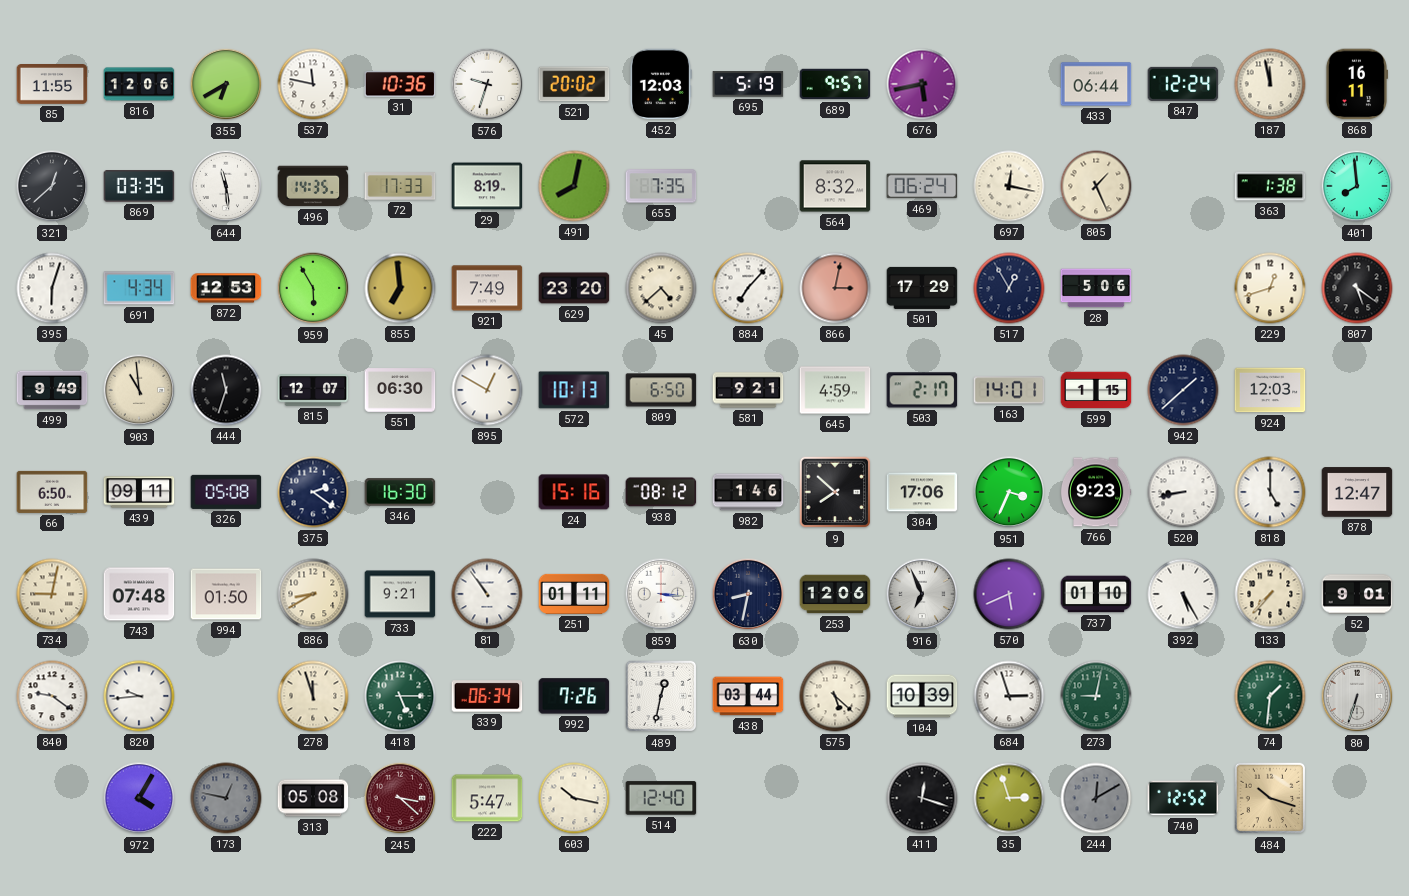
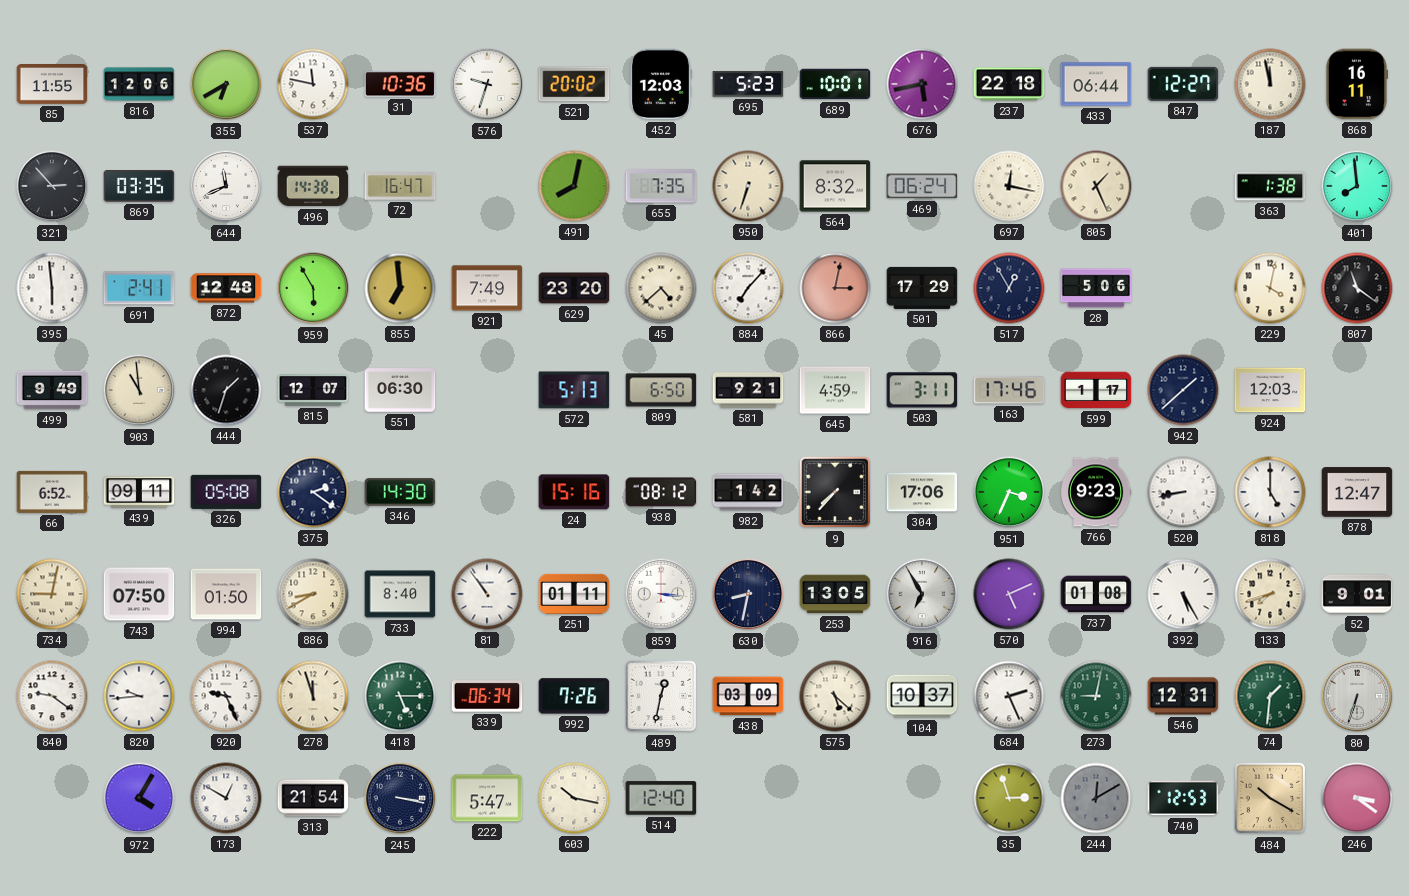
695: 5:19 -> 5:23
689: 9:57 -> 10:01
237: none -> 22:18
847: 12:24 -> 12:27
321: 12:38 -> 2:53
644: 11:29 -> 11:41
496: 14:35 -> 14:38
72: 17:33 -> 16:47
29: 8:19 -> none
950: none -> 6:33
395: 6:03 -> 5:59
691: 4:34 -> 2:41
872: 12:53 -> 12:48
229: 12:42 -> 4:02
807: 5:21 -> 11:21
444: 11:33 -> 1:33
895: 12:50 -> none
572: 10:13 -> 5:13
503: 2:17 -> 3:11
163: 14:01 -> 17:46
599: 1:15 -> 1:17
66: 6:50 -> 6:52
346: 16:30 -> 14:30
982: 1:46 -> 1:42
9: 7:52 -> 7:37
743: 07:48 -> 07:50
733: 9:21 -> 8:40
253: 12:06 -> 13:05
916: 6:56 -> 6:55
570: 5:41 -> 5:11
737: 01:10 -> 01:08
133: 7:37 -> 7:42
920: none -> 9:26
438: 03:44 -> 03:09
104: 10:39 -> 10:37
684: 2:57 -> 2:26
546: none -> 12:31
173: 12:47 -> 12:50
173 dial: grey -> white
313: 05:08 -> 21:54
245: 3:22 -> 3:17
245 dial: burgundy -> navy
411: 12:18 -> none
740: 12:52 -> 12:53
484: 10:18 -> 10:20
246: none -> 3:21
